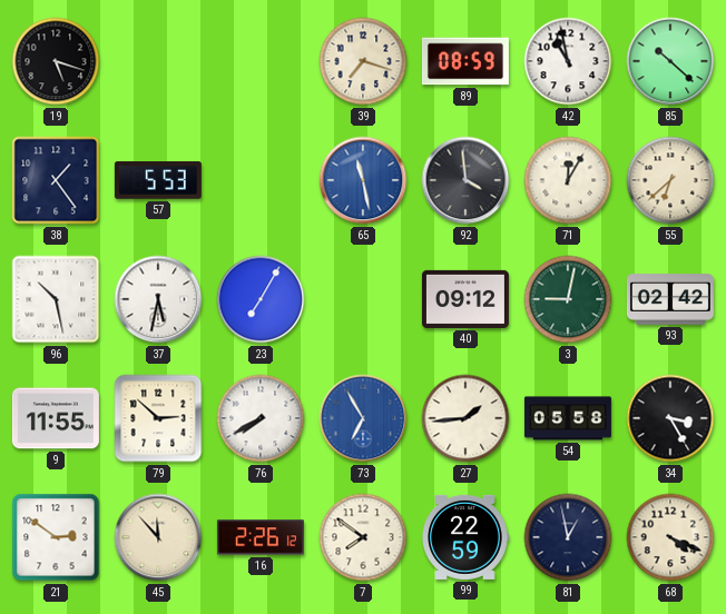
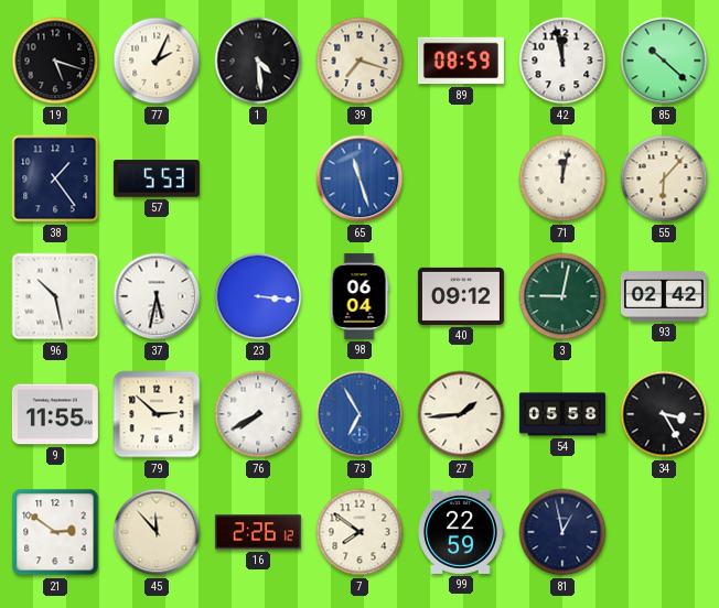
77: none -> 2:04
1: none -> 4:29
42: 10:58 -> 11:58
65: 11:28 -> 11:27
92: 3:59 -> none
71: 12:05 -> 12:02
55: 6:38 -> 6:07
23: 7:05 -> 3:16
98: none -> 06:04
68: 4:19 -> none
